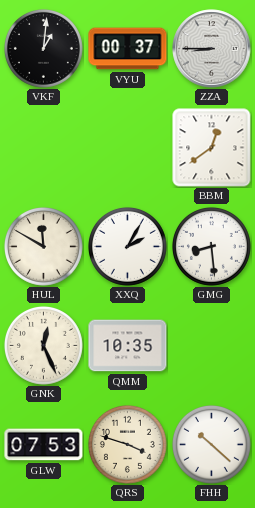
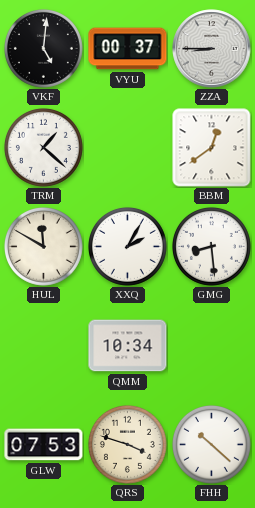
VKF: 1:01 -> 5:01
TRM: none -> 1:22
GNK: 12:26 -> none
QMM: 10:35 -> 10:34
